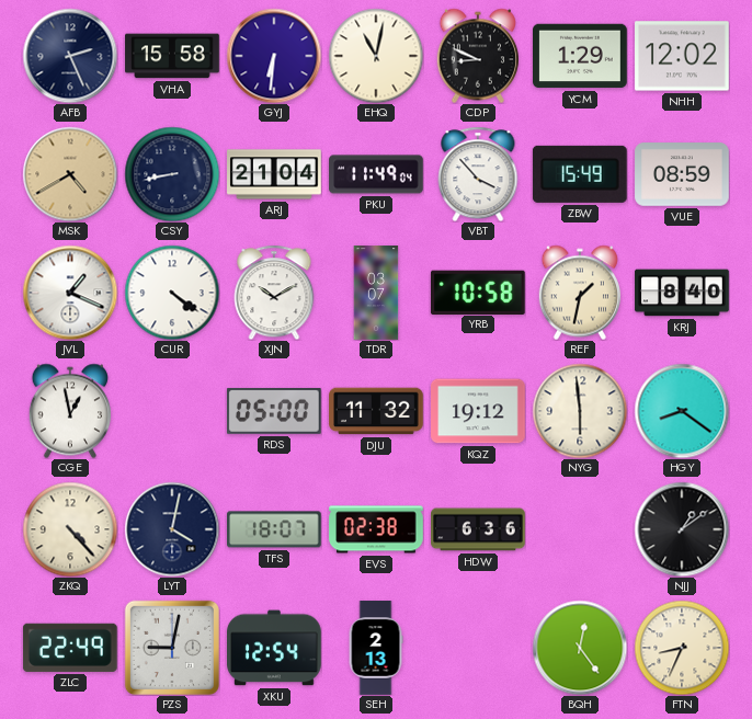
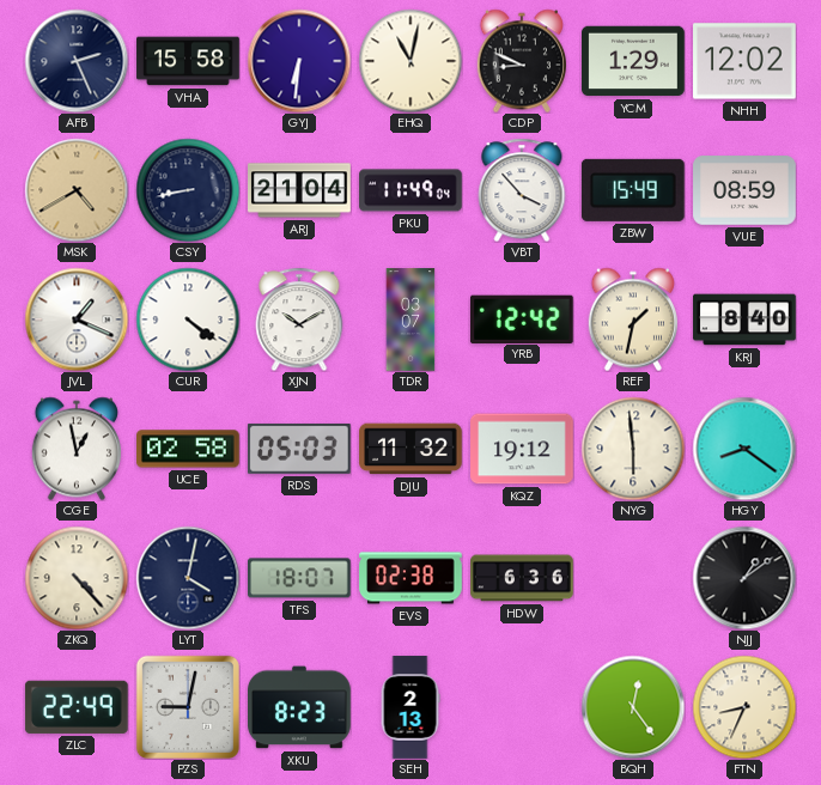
YRB: 10:58 -> 12:42
UCE: none -> 02:58
RDS: 05:00 -> 05:03
XKU: 12:54 -> 8:23
